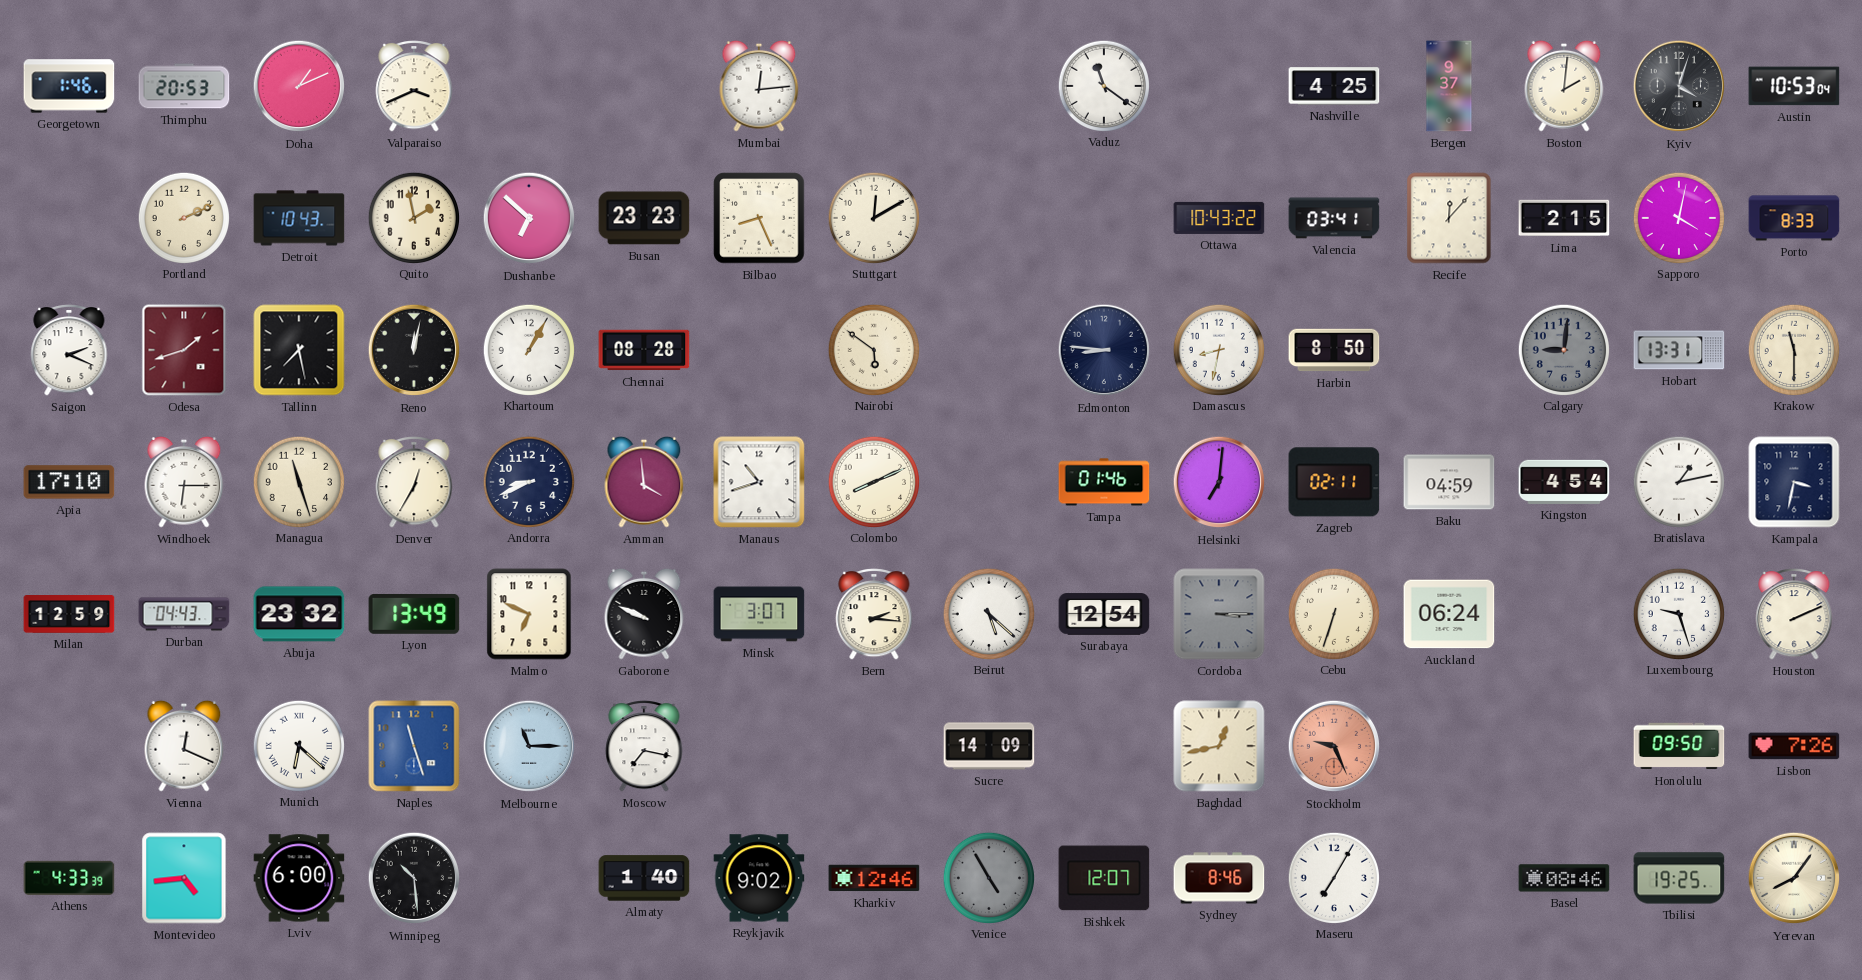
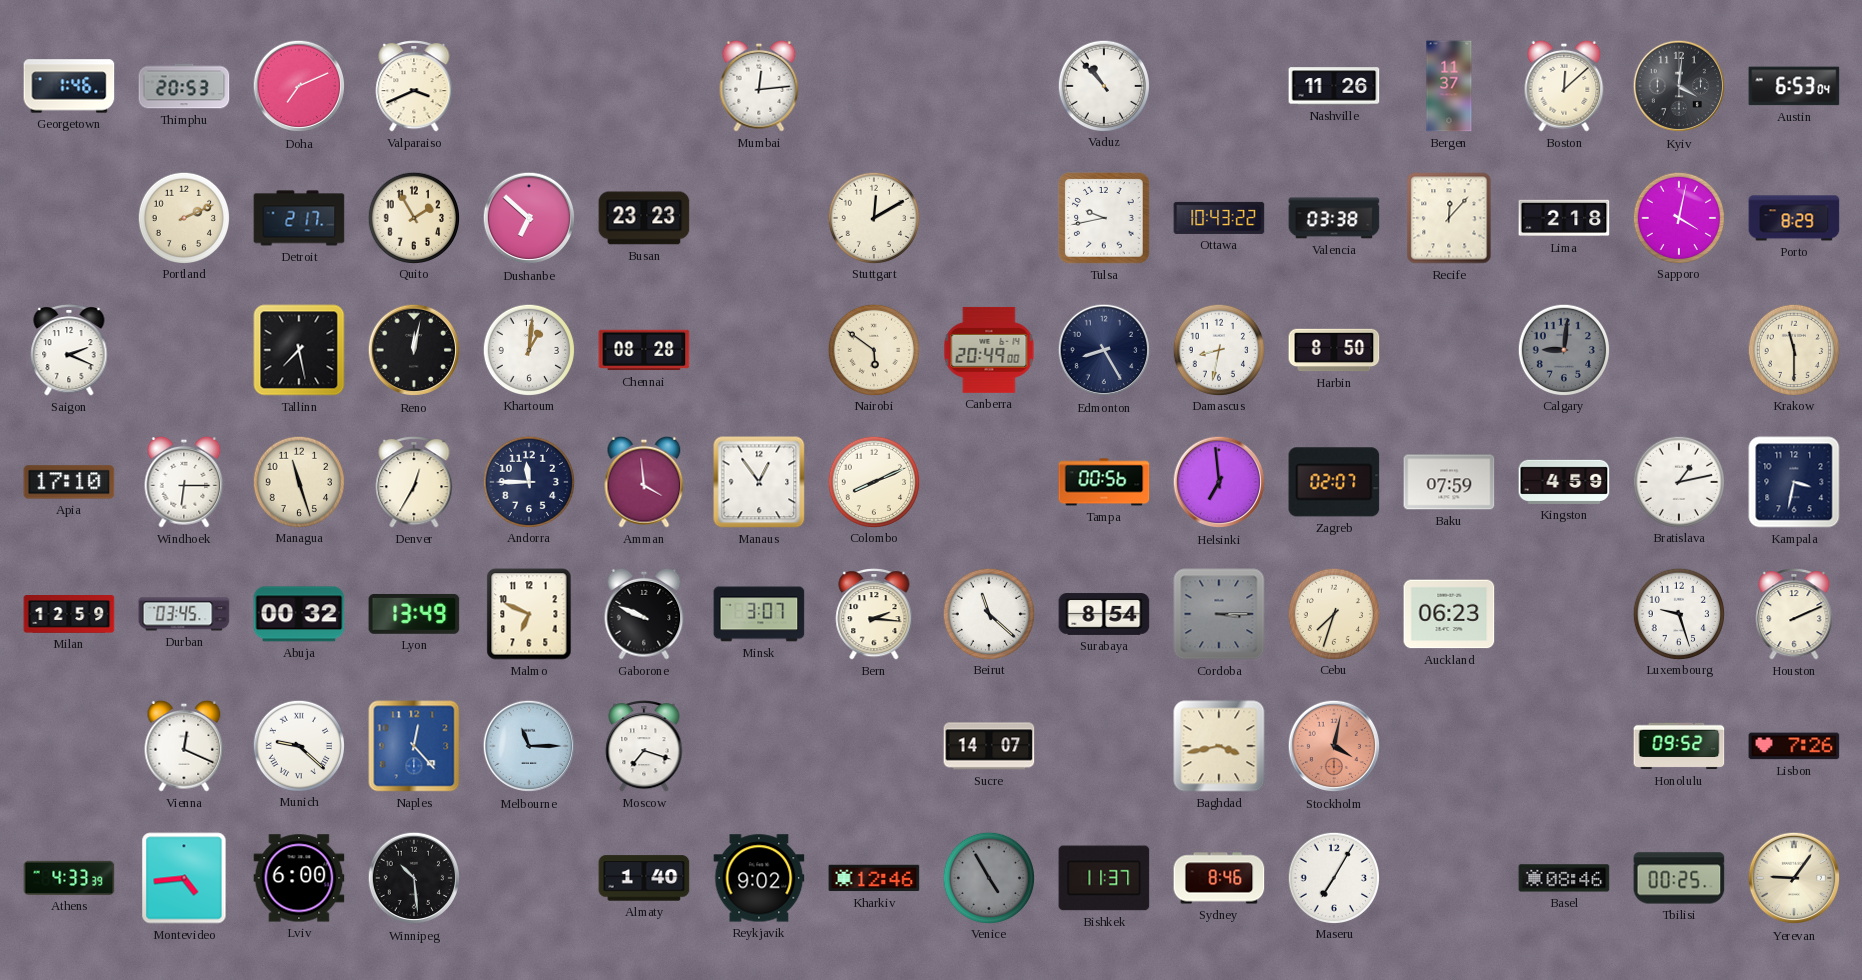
Doha: 1:11 -> 7:11
Vaduz: 11:21 -> 10:53
Nashville: 4:25 -> 11:26
Bergen: 9:37 -> 11:37
Boston: 2:01 -> 12:08
Kyiv: 4:03 -> 4:01
Austin: 10:53 -> 6:53
Detroit: 10:43 -> 2:17
Quito: 1:58 -> 1:55
Bilbao: 8:26 -> none
Tulsa: none -> 9:43
Valencia: 03:41 -> 03:38
Lima: 2:15 -> 2:18
Porto: 8:33 -> 8:29
Odesa: 1:42 -> none
Khartoum: 1:05 -> 1:01
Canberra: none -> 20:49
Edmonton: 8:46 -> 8:25
Hobart: 13:31 -> none
Andorra: 8:41 -> 11:45
Manaus: 10:42 -> 12:54
Tampa: 01:46 -> 00:56
Helsinki: 7:01 -> 6:59
Zagreb: 02:11 -> 02:07
Baku: 04:59 -> 07:59
Kingston: 4:54 -> 4:59
Durban: 04:43 -> 03:45
Abuja: 23:32 -> 00:32
Beirut: 5:22 -> 11:22
Surabaya: 12:54 -> 8:54
Cebu: 6:33 -> 7:33
Auckland: 06:24 -> 06:23
Munich: 6:22 -> 9:22
Naples: 11:27 -> 12:23
Moscow: 7:17 -> 7:18
Sucre: 14:09 -> 14:07
Baghdad: 12:43 -> 3:43
Stockholm: 9:26 -> 4:02
Honolulu: 09:50 -> 09:52
Bishkek: 12:07 -> 11:37
Tbilisi: 19:25 -> 00:25
Yerevan: 8:06 -> 9:06
